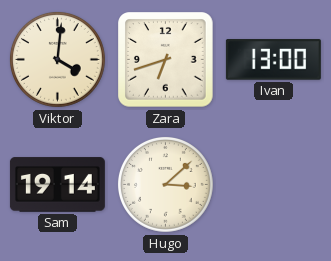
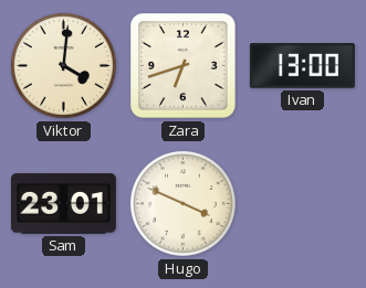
Sam: 19:14 -> 23:01
Hugo: 3:08 -> 3:49
